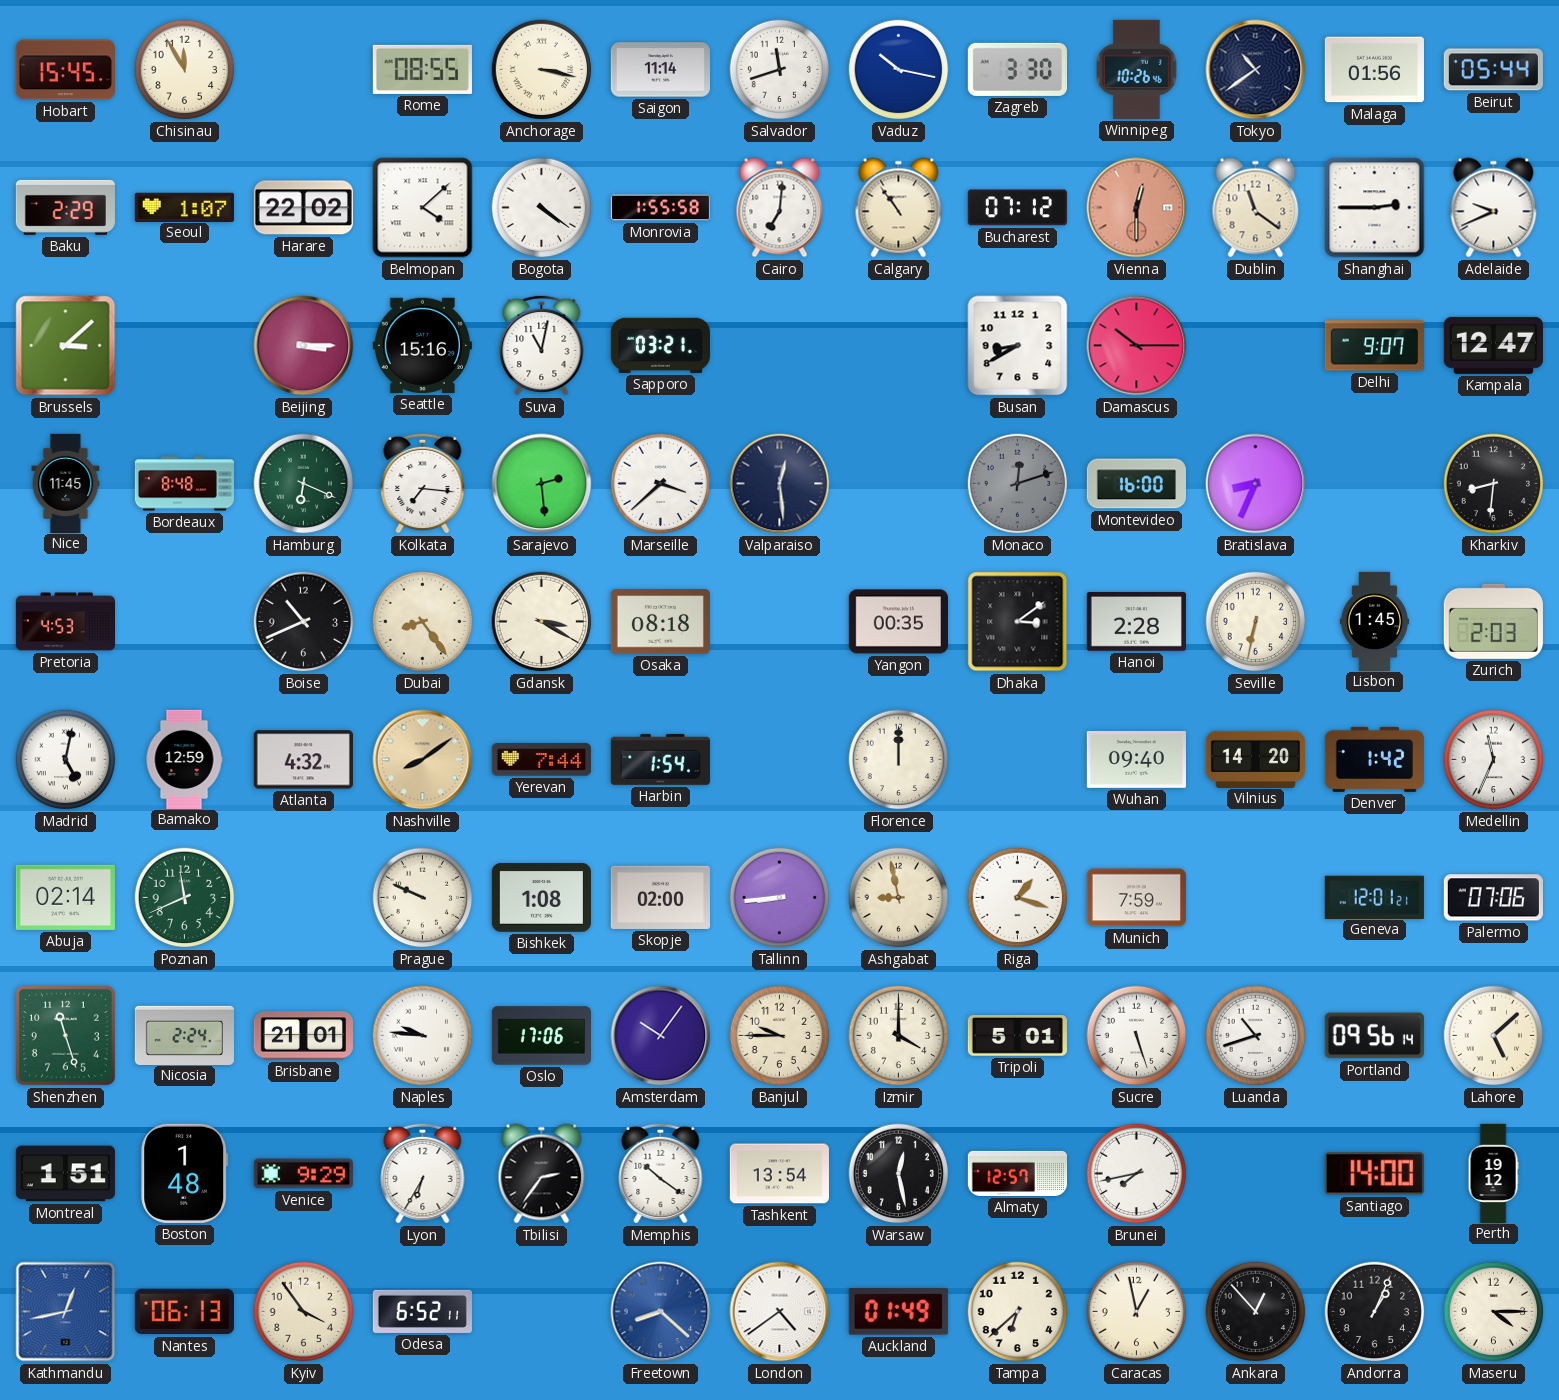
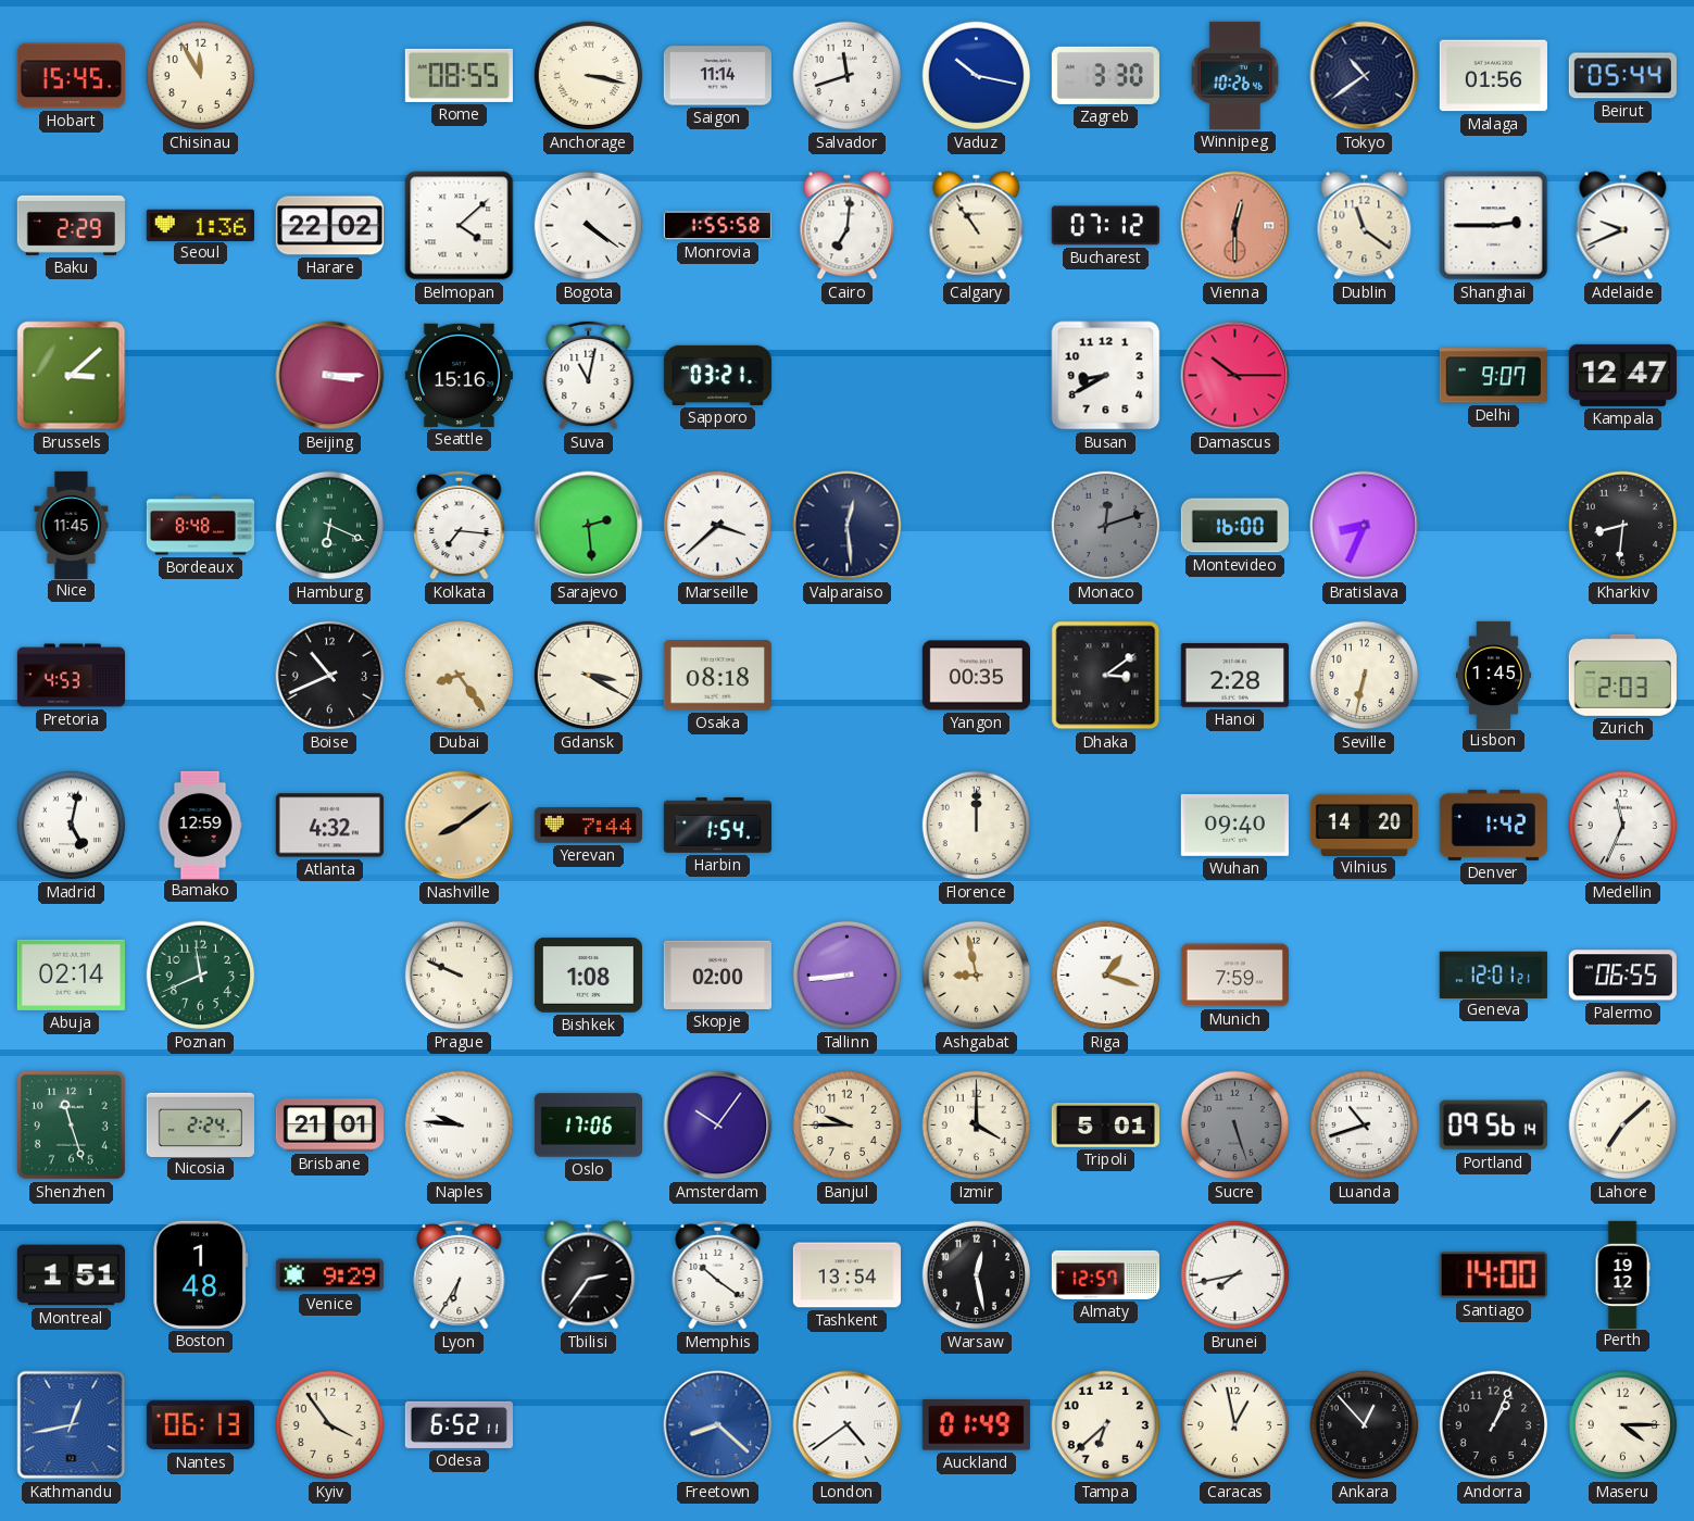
Seoul: 1:07 -> 1:36
Palermo: 07:06 -> 06:55
Sucre dial: white -> grey
Lahore: 5:08 -> 7:08
